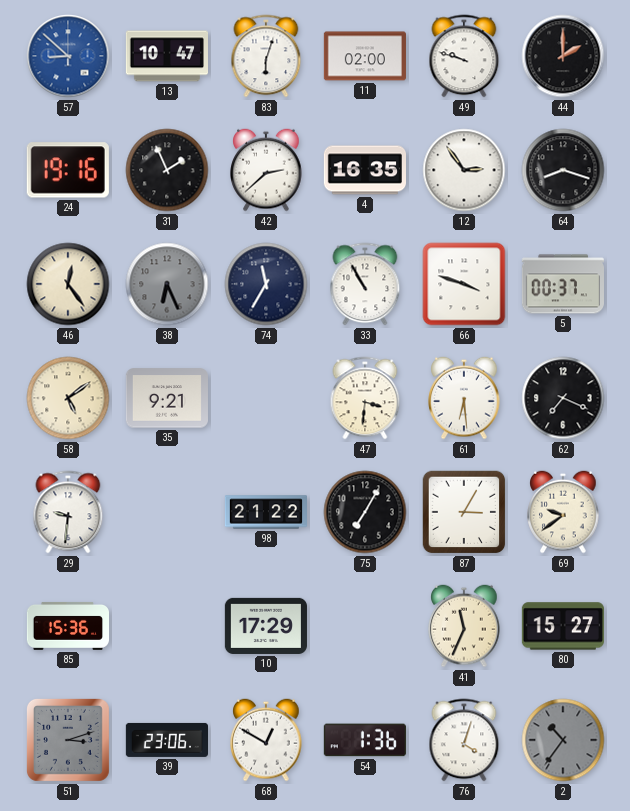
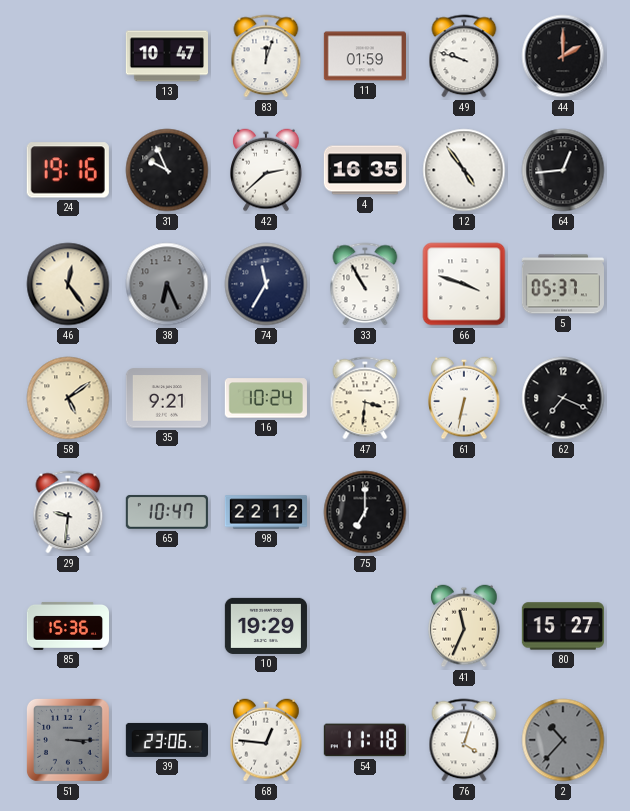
57: 8:52 -> none
83: 6:03 -> 12:03
11: 02:00 -> 01:59
31: 1:56 -> 9:56
12: 2:54 -> 4:54
64: 8:18 -> 12:44
5: 00:37 -> 05:37
16: none -> 10:24
61: 6:29 -> 6:32
65: none -> 10:47
98: 21:22 -> 22:12
75: 7:05 -> 7:00
87: 3:05 -> none
69: 9:39 -> none
10: 17:29 -> 19:29
51: 3:12 -> 3:15
68: 12:50 -> 12:46
54: 1:36 -> 11:18
2: 10:36 -> 10:37
